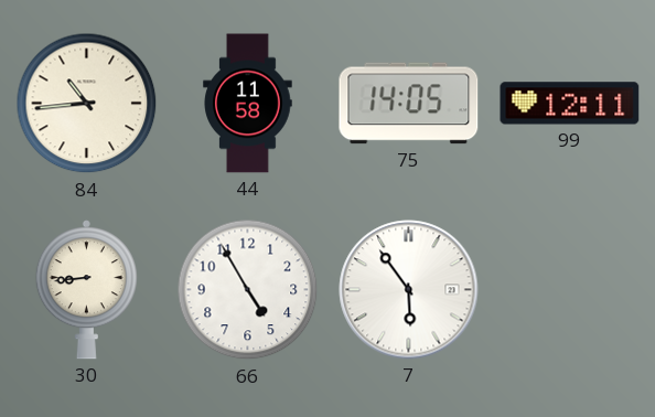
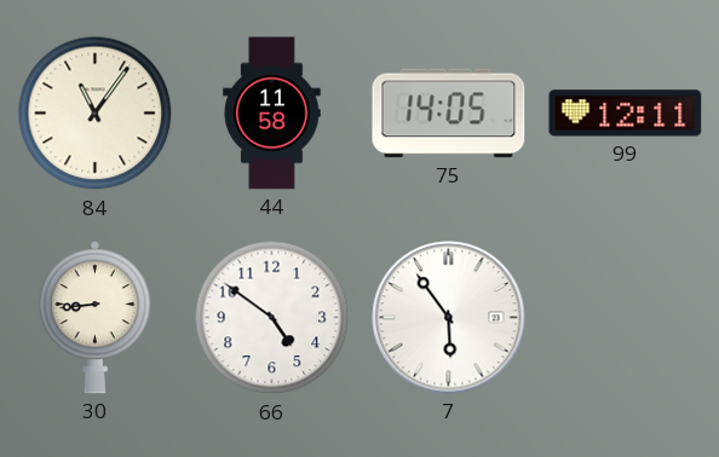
84: 10:44 -> 11:06
66: 4:55 -> 4:51
